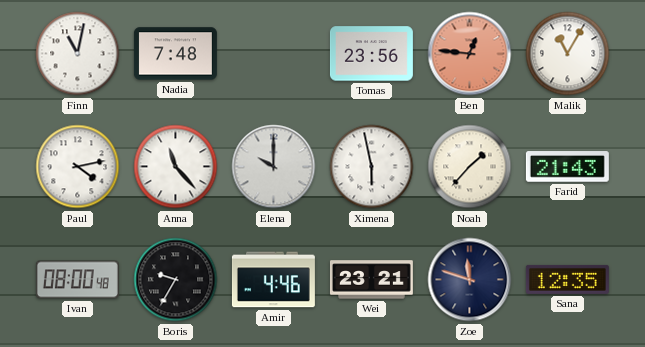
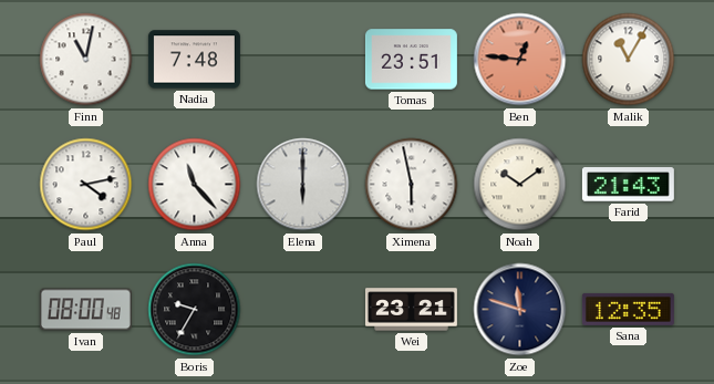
Tomas: 23:56 -> 23:51
Elena: 10:00 -> 6:00
Noah: 1:37 -> 10:09
Amir: 4:46 -> none
